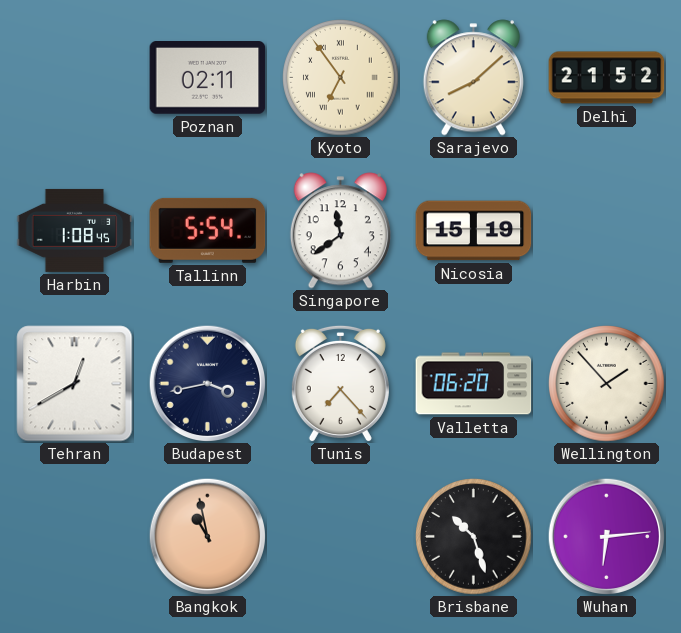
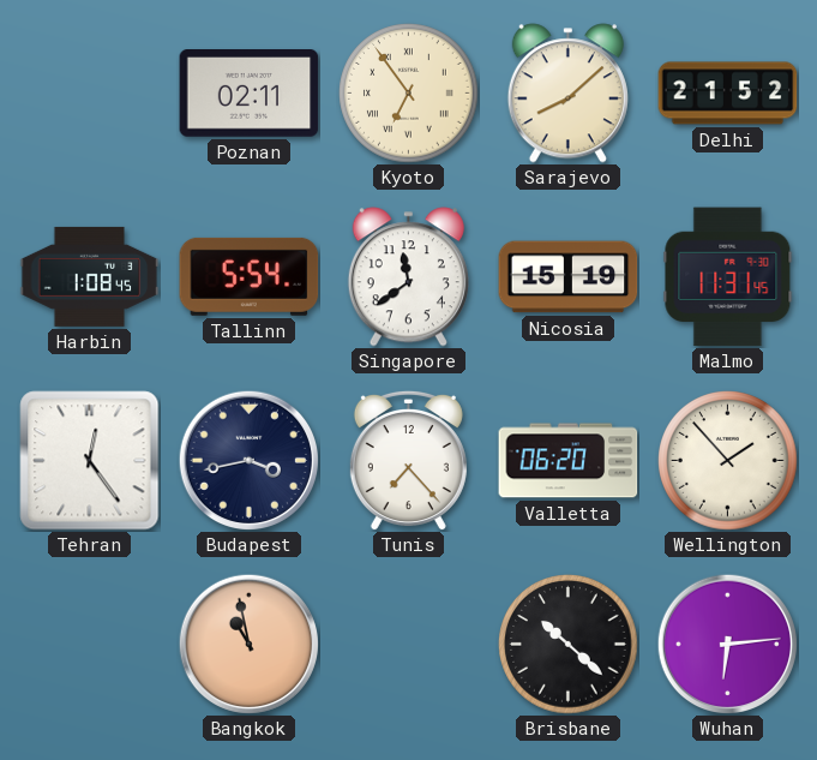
Malmo: none -> 11:31
Tehran: 12:40 -> 12:24
Brisbane: 10:27 -> 10:22
